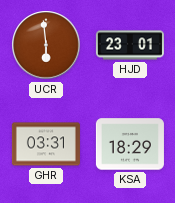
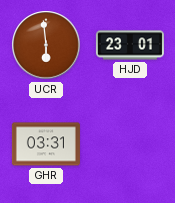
KSA: 18:29 -> none
